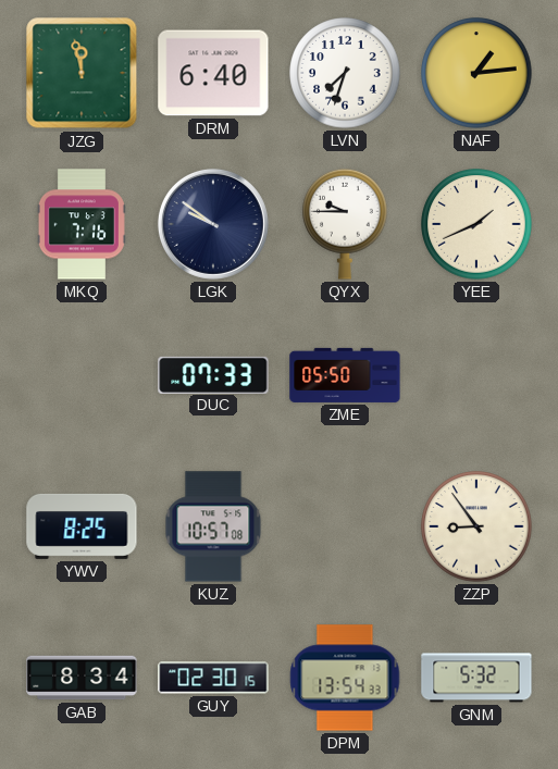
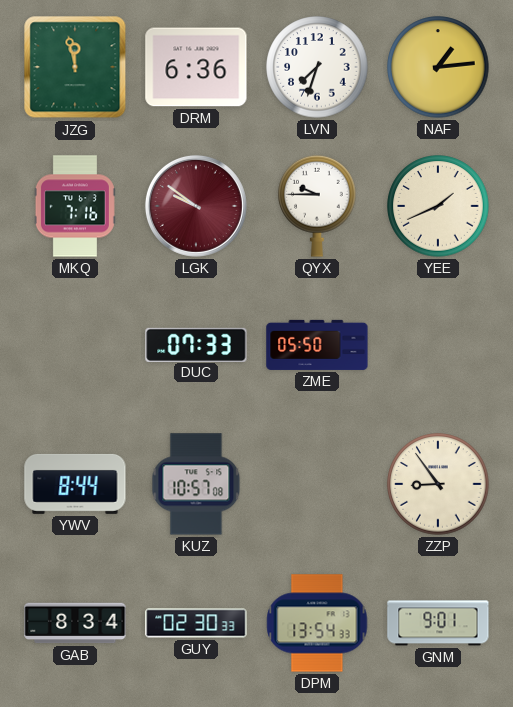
DRM: 6:40 -> 6:36
LGK dial: navy -> burgundy
YWV: 8:25 -> 8:44
GUY: 02:30:15 -> 02:30:33
GNM: 5:32 -> 9:01
